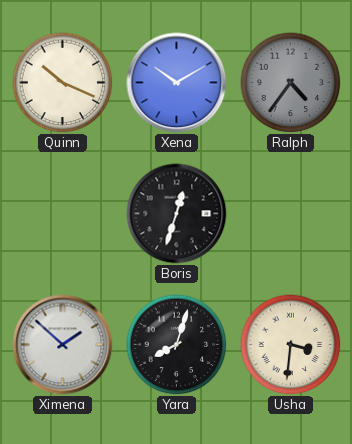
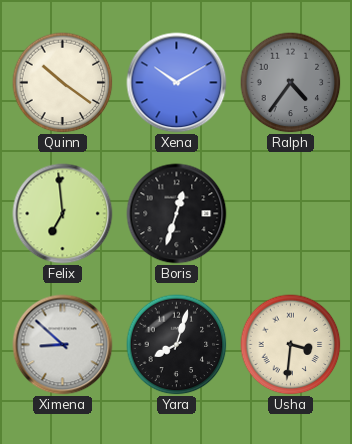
Quinn: 10:19 -> 10:21
Felix: none -> 6:59
Ximena: 1:52 -> 8:52
